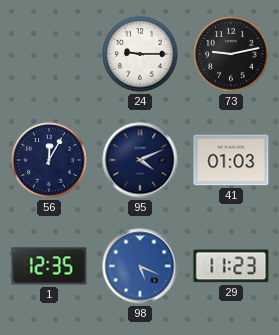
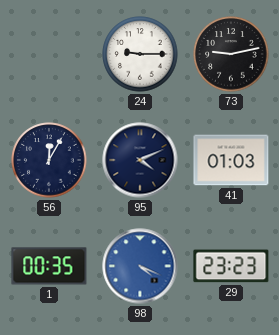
1: 12:35 -> 00:35
98: 5:19 -> 4:19
29: 11:23 -> 23:23
